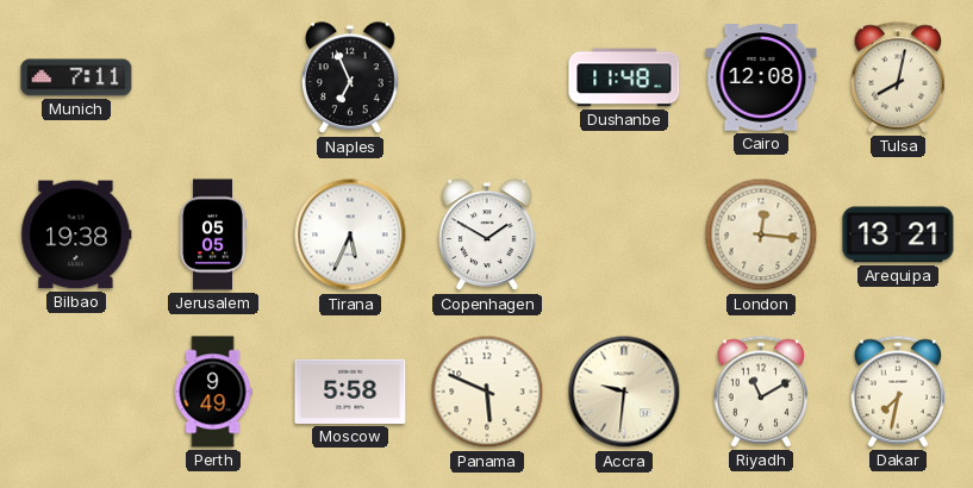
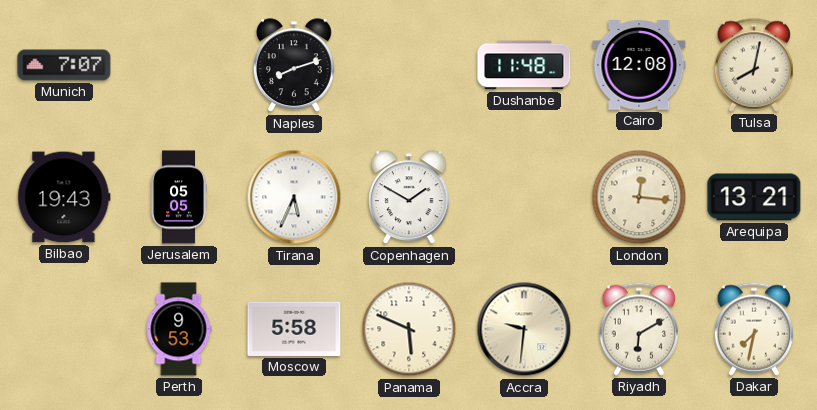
Munich: 7:11 -> 7:07
Naples: 6:56 -> 8:12
Bilbao: 19:38 -> 19:43
Perth: 9:49 -> 9:53
Riyadh: 11:10 -> 6:10
